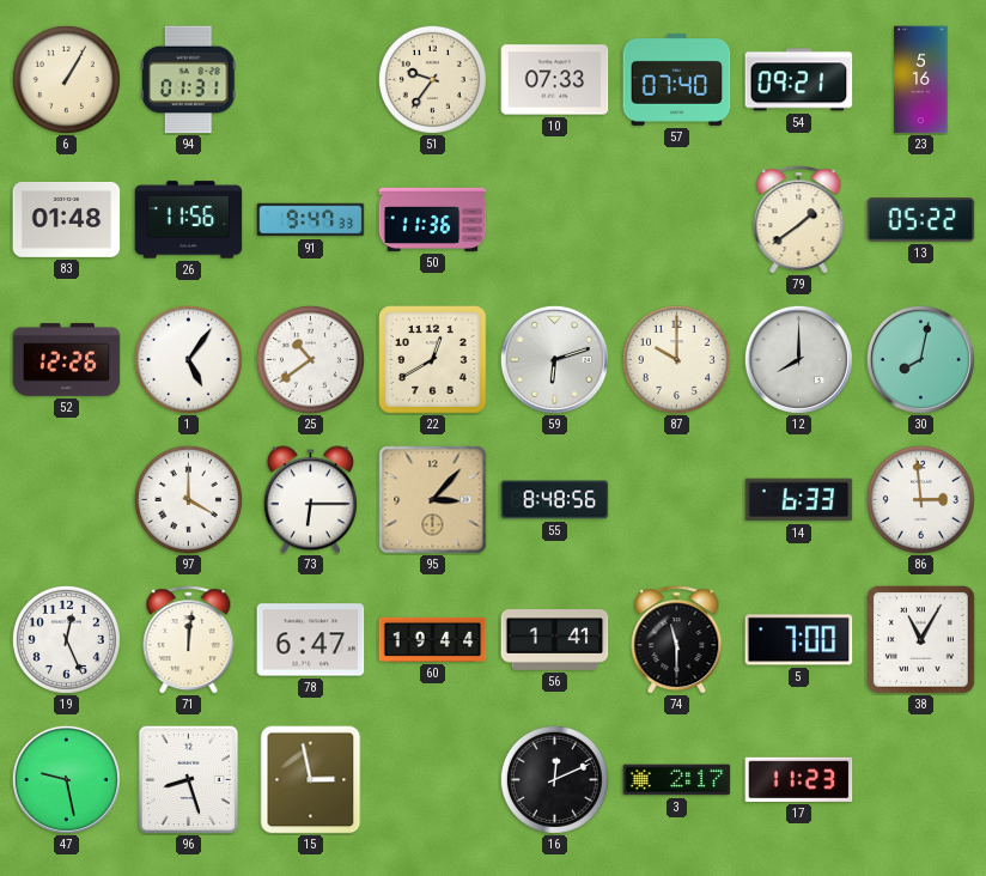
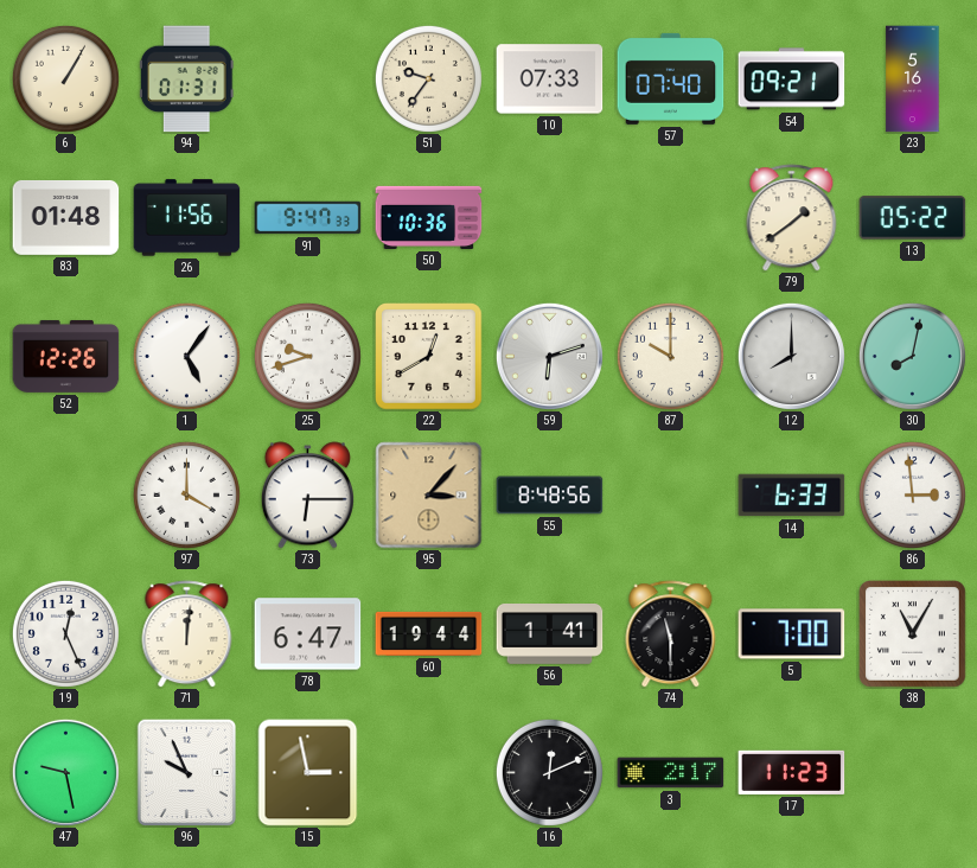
50: 11:36 -> 10:36
25: 10:39 -> 9:42
96: 8:27 -> 9:56
